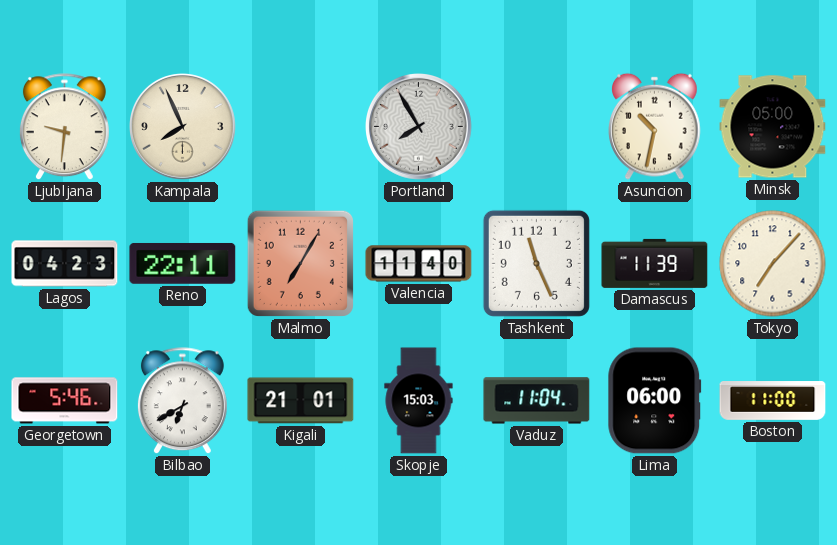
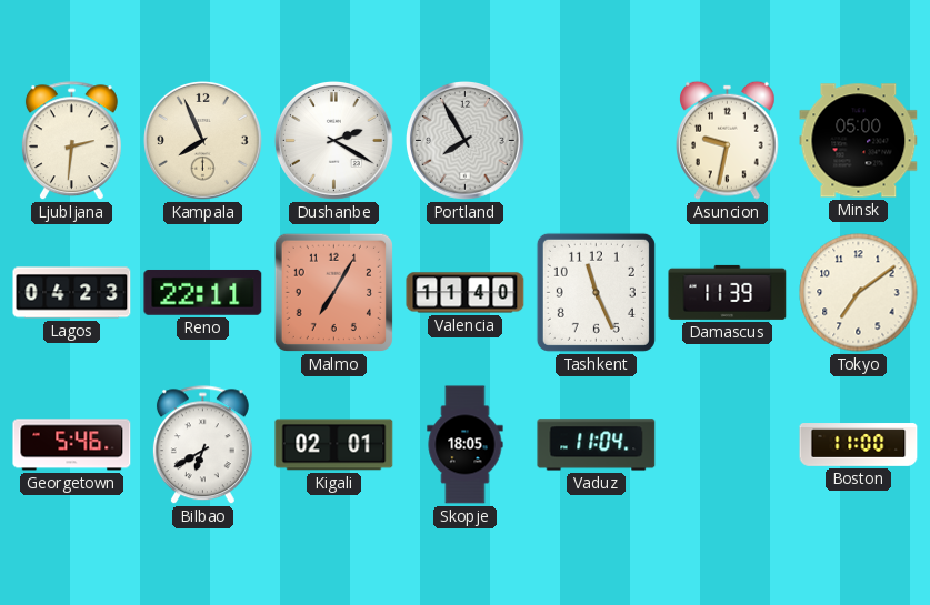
Ljubljana: 9:31 -> 2:31
Dushanbe: none -> 2:20
Asuncion: 10:32 -> 9:32
Tokyo: 7:07 -> 7:09
Kigali: 21:01 -> 02:01
Skopje: 15:03 -> 18:05
Lima: 06:00 -> none
